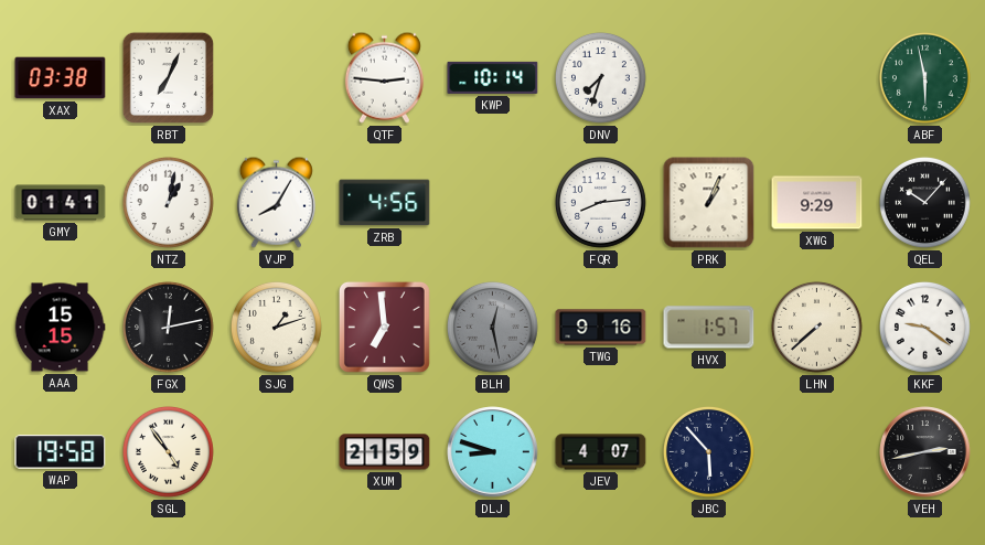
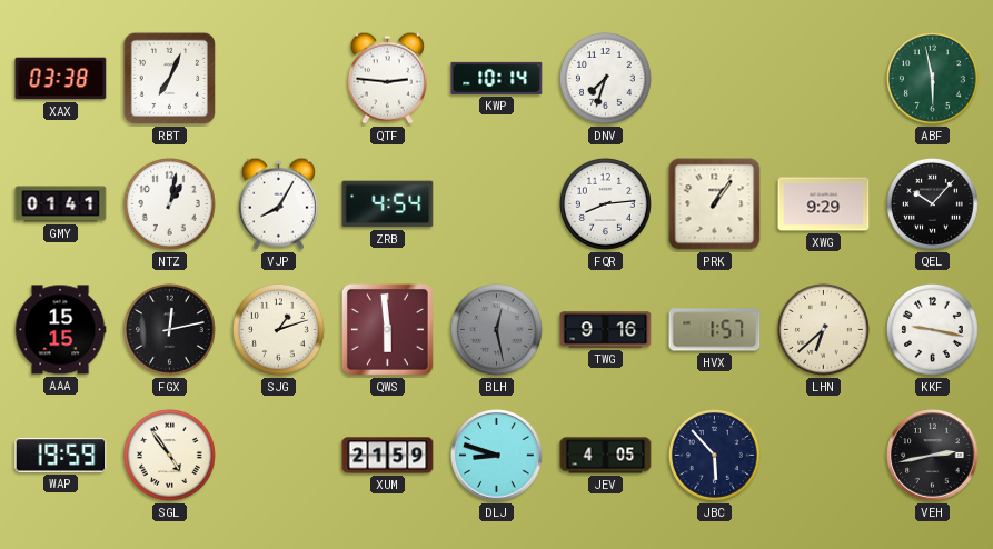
ZRB: 4:56 -> 4:54
PRK: 1:04 -> 1:06
QWS: 6:59 -> 5:59
LHN: 7:38 -> 6:38
KKF: 9:21 -> 9:17
WAP: 19:58 -> 19:59
JEV: 4:07 -> 4:05
